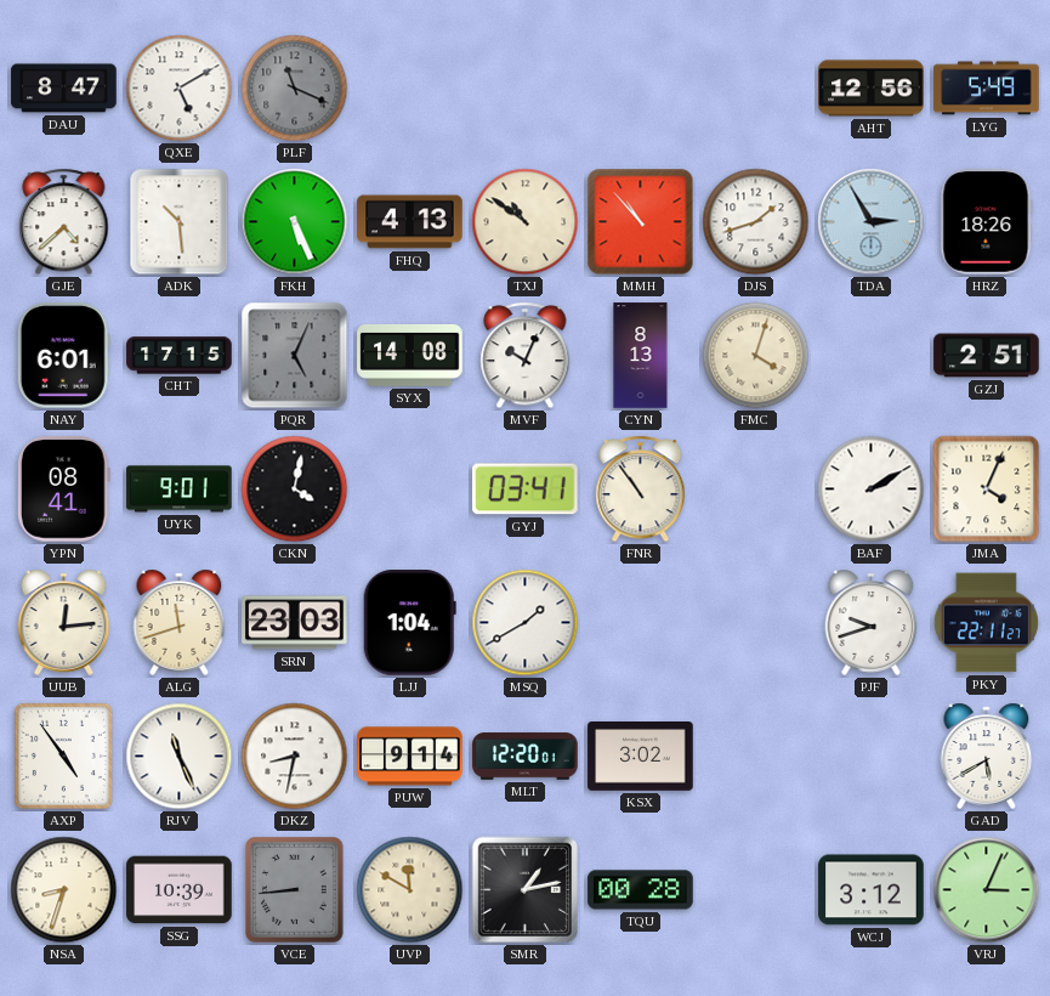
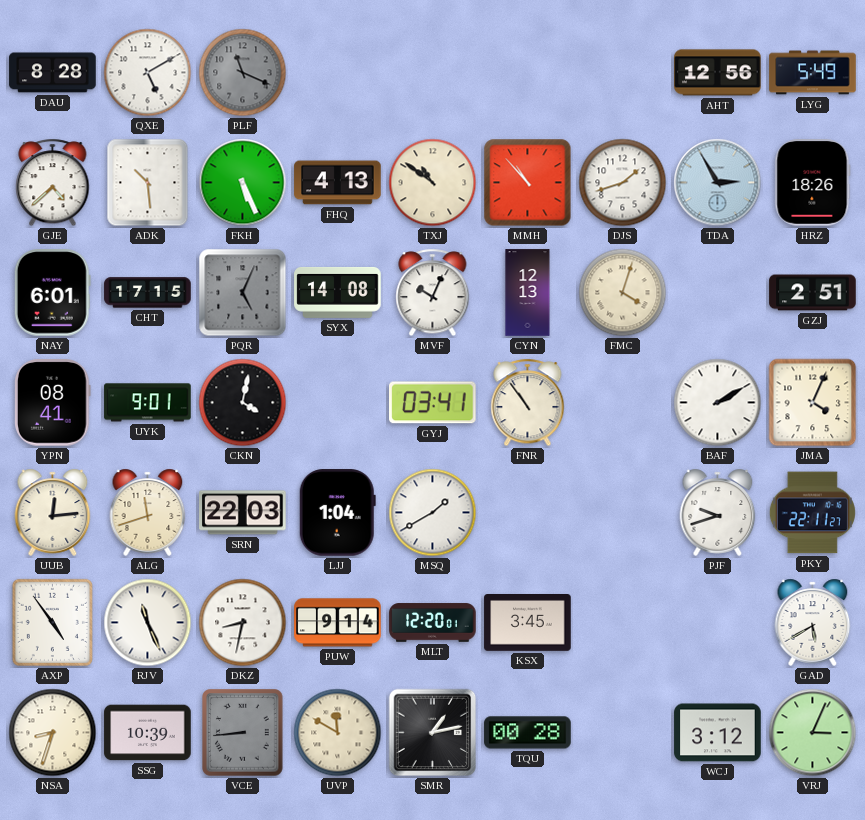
DAU: 8:47 -> 8:28
CYN: 8:13 -> 12:13
SRN: 23:03 -> 22:03
KSX: 3:02 -> 3:45
